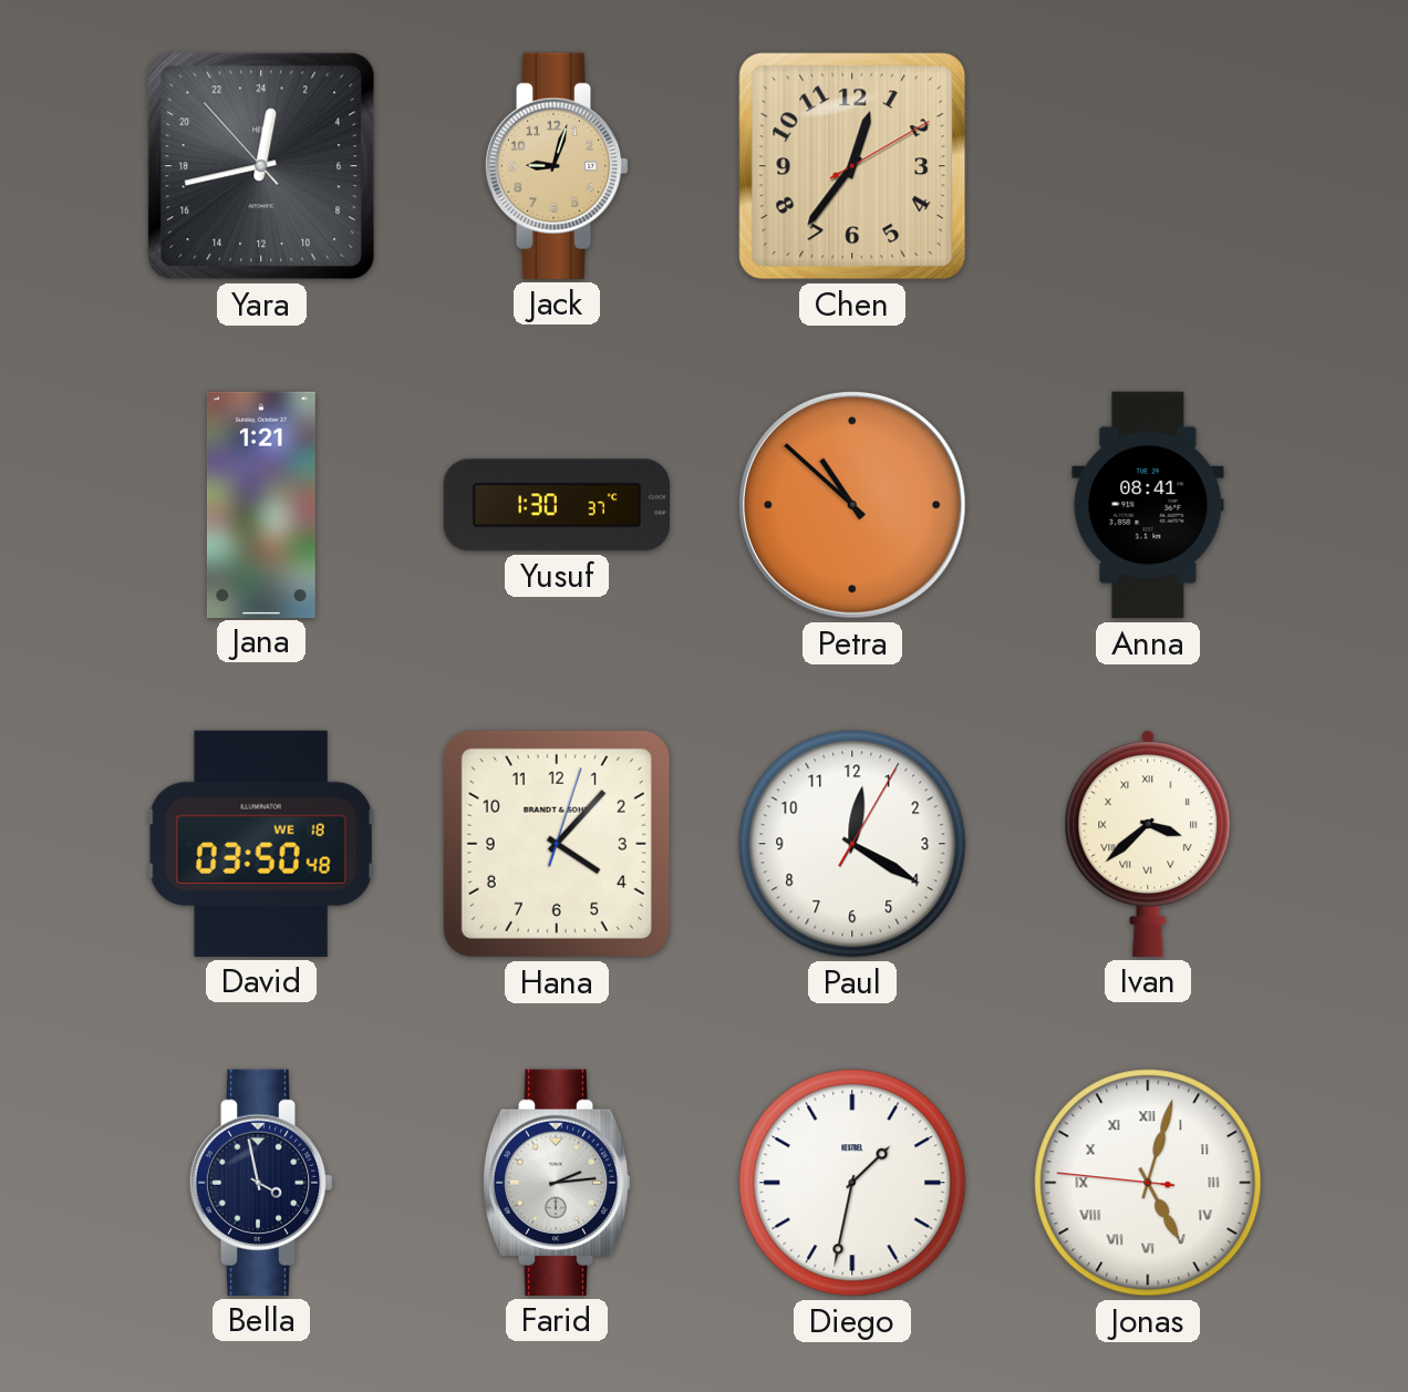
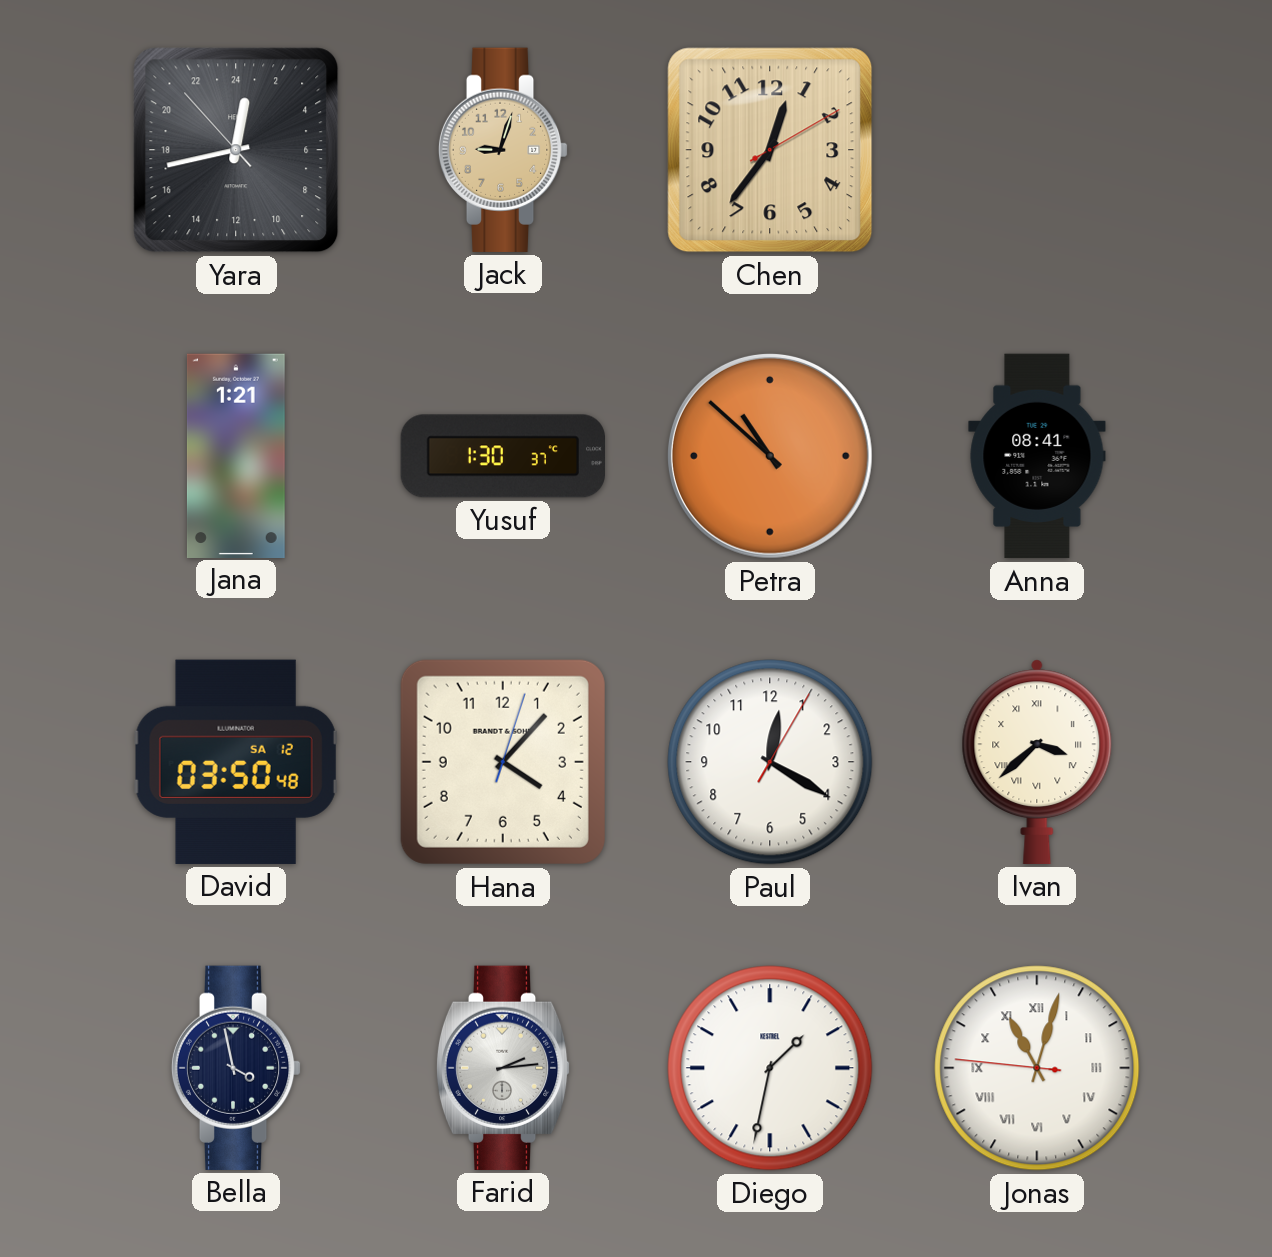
David date: WE 18 -> SA 12
Jonas: 5:02 -> 11:02
